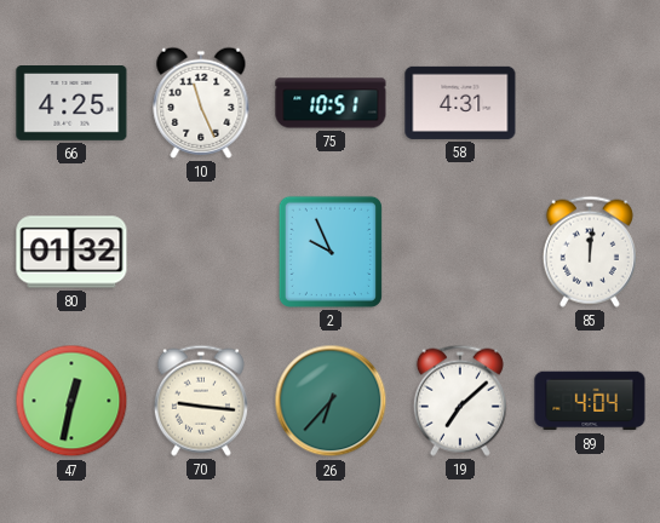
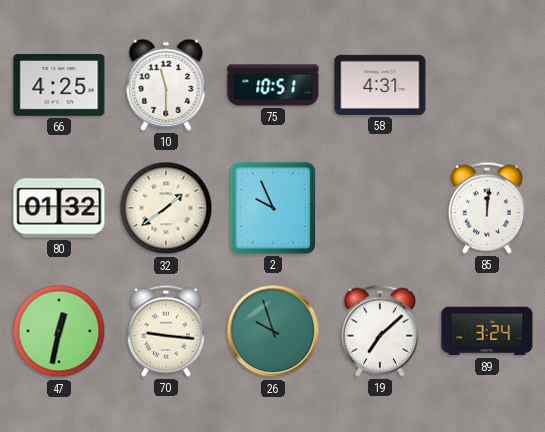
10: 11:26 -> 11:30
32: none -> 1:39
26: 6:37 -> 9:57
89: 4:04 -> 3:24
